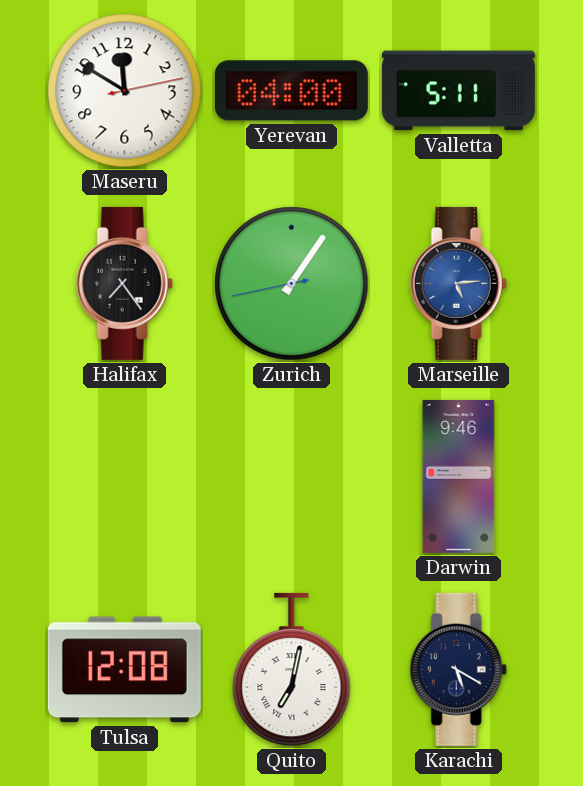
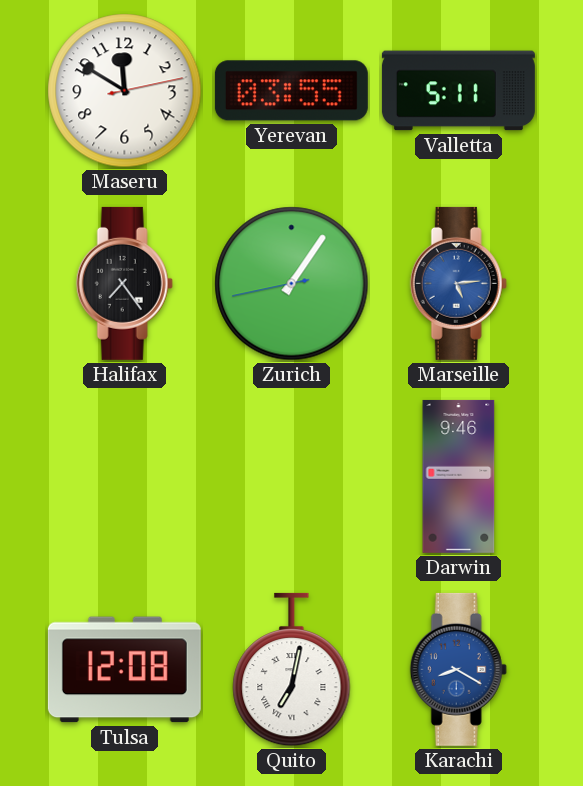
Yerevan: 04:00 -> 03:55
Karachi: 5:20 -> 8:20
Karachi dial: navy -> blue
